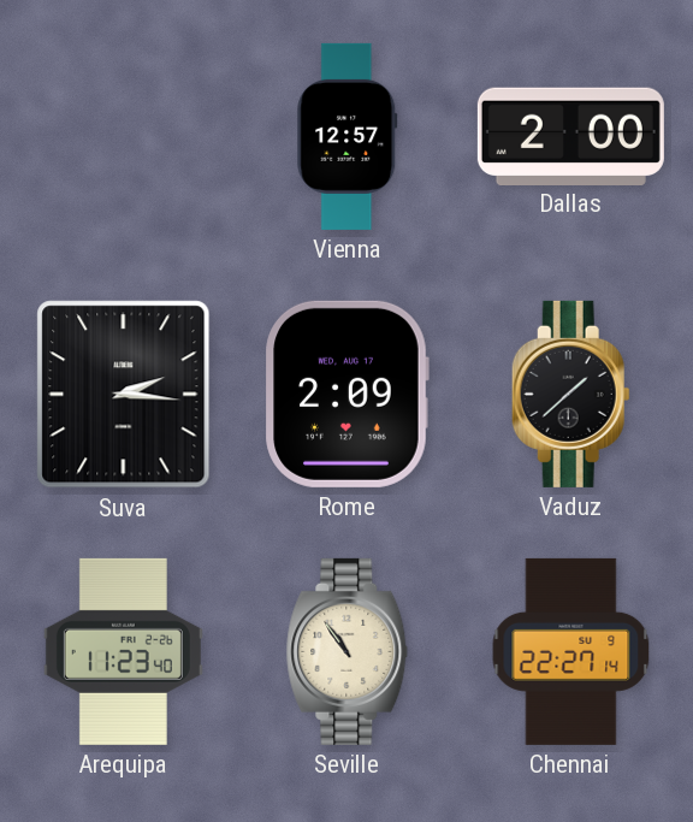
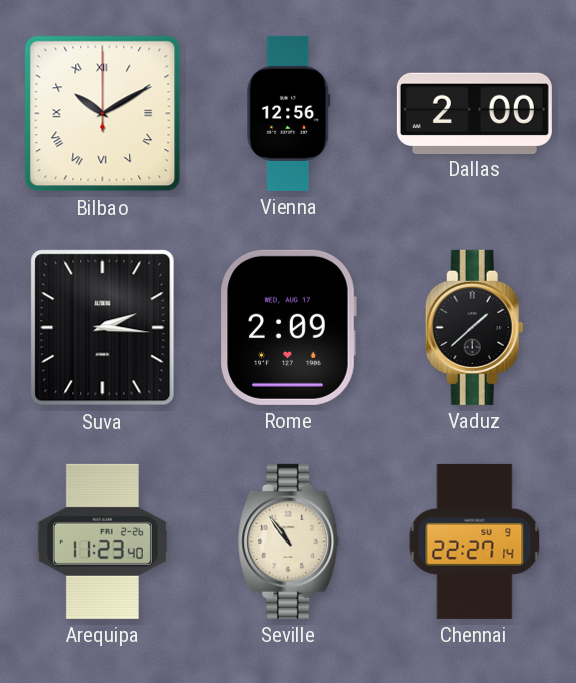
Bilbao: none -> 10:10
Vienna: 12:57 -> 12:56
